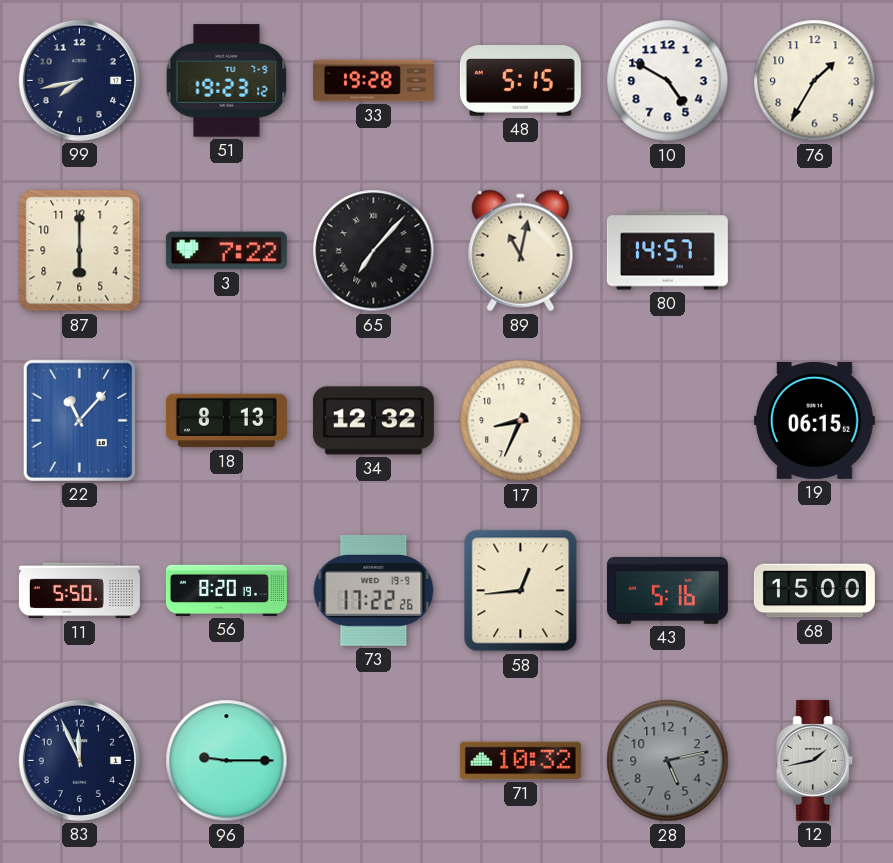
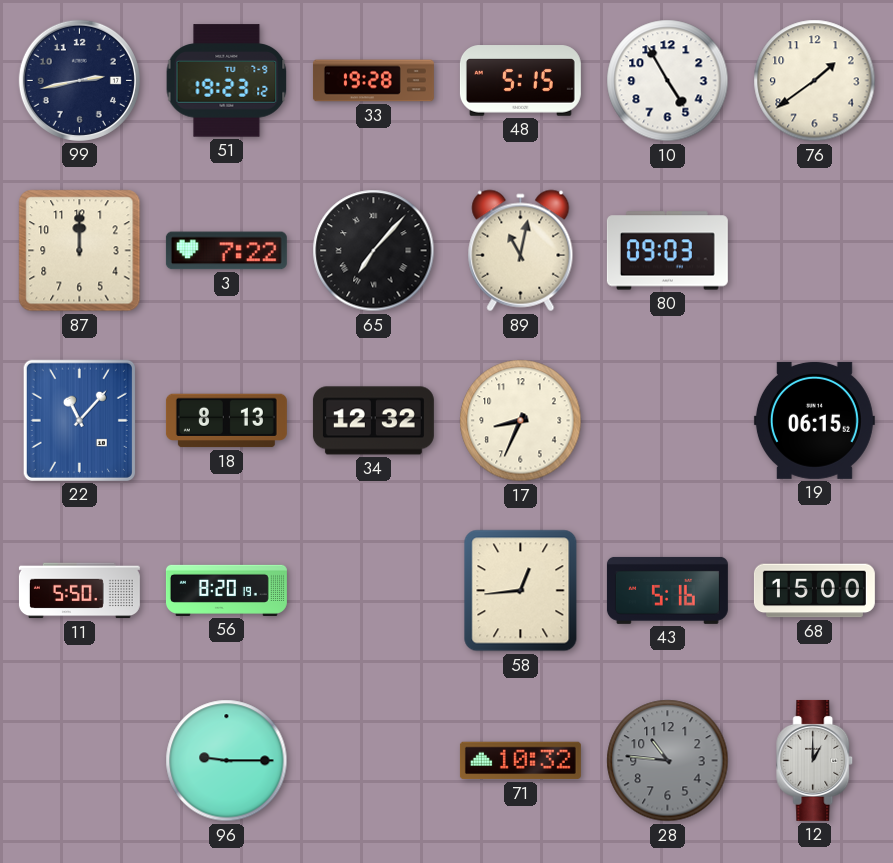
99: 7:43 -> 2:43
10: 4:50 -> 4:55
76: 1:35 -> 1:39
87: 6:00 -> 12:00
80: 14:57 -> 09:03
73: 17:22 -> none
83: 11:56 -> none
28: 5:13 -> 10:46
12: 1:43 -> 1:00
